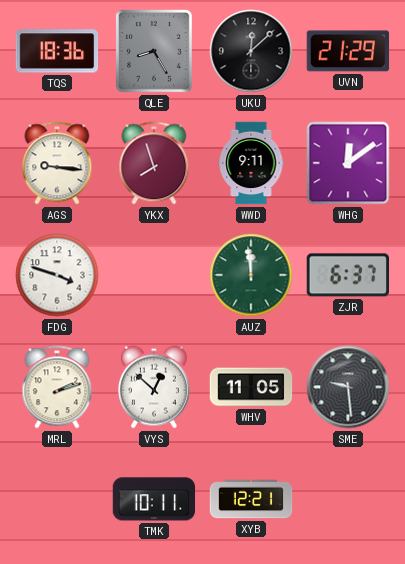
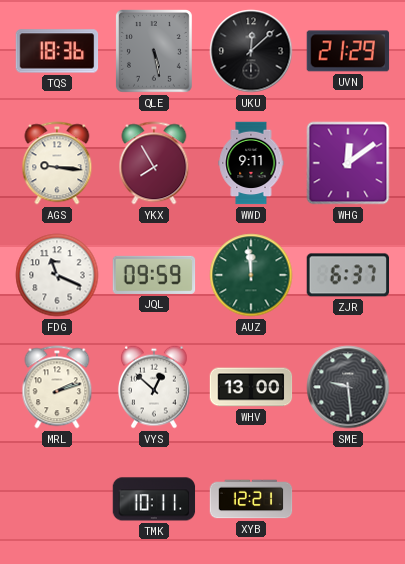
QLE: 8:25 -> 5:28
YKX: 7:57 -> 7:55
FDG: 3:48 -> 11:19
JQL: none -> 09:59
WHV: 11:05 -> 13:00
